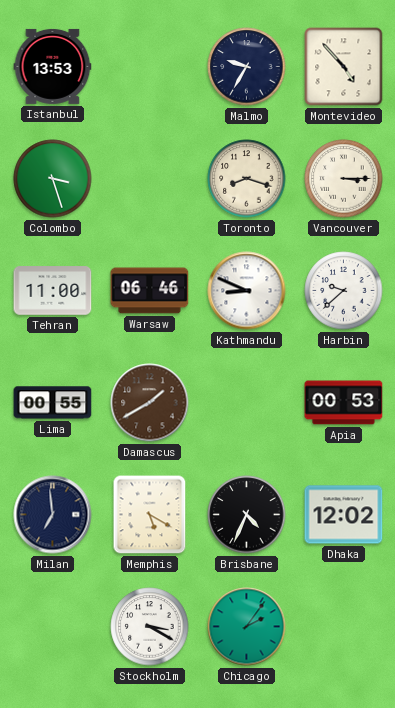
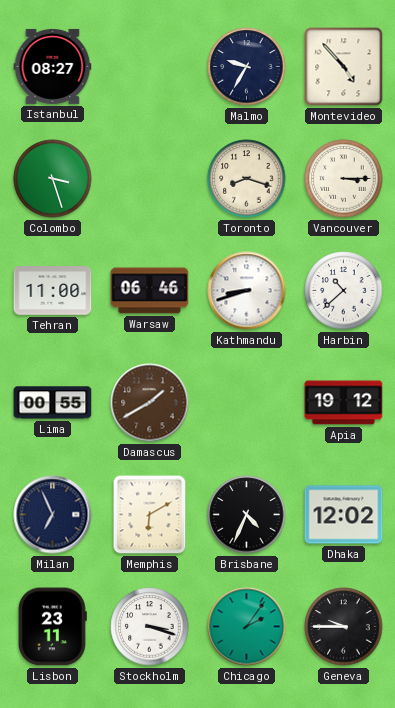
Istanbul: 13:53 -> 08:27
Kathmandu: 8:49 -> 8:42
Harbin: 9:38 -> 10:38
Apia: 00:53 -> 19:12
Milan: 6:59 -> 6:56
Memphis: 5:20 -> 6:10
Lisbon: none -> 23:11
Stockholm: 3:20 -> 3:18
Geneva: none -> 9:45
